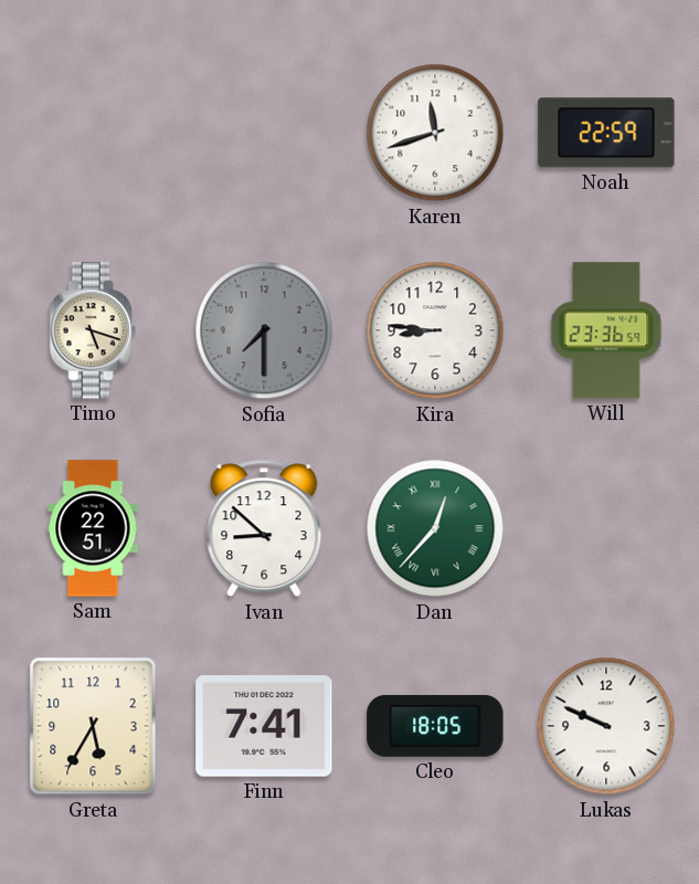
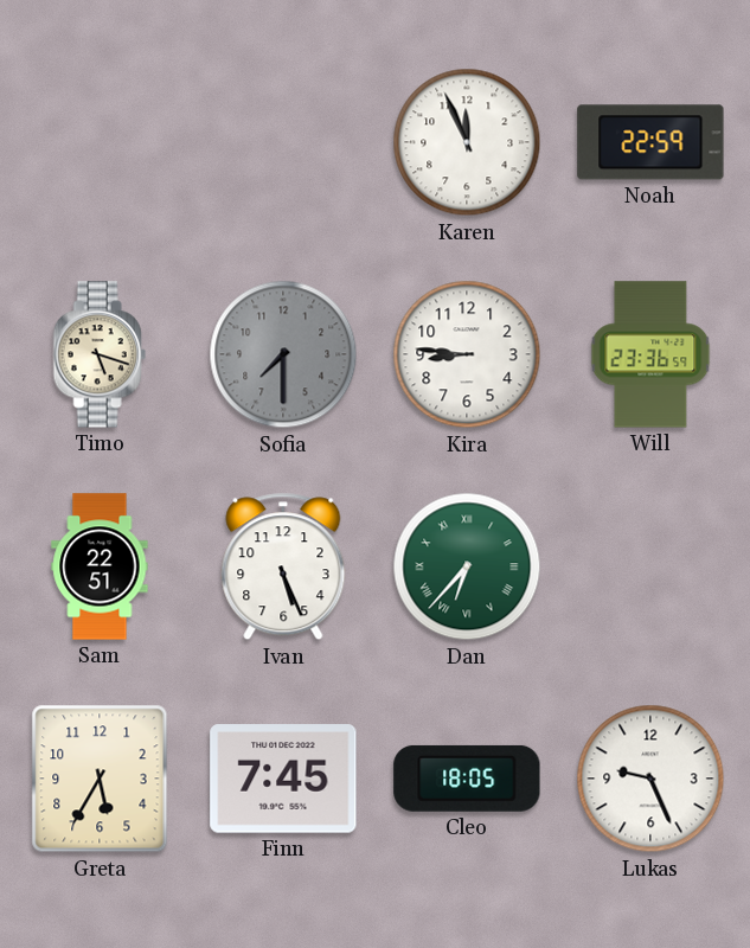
Karen: 11:42 -> 11:56
Ivan: 8:52 -> 5:26
Dan: 12:37 -> 6:37
Finn: 7:41 -> 7:45
Lukas: 9:49 -> 9:26
